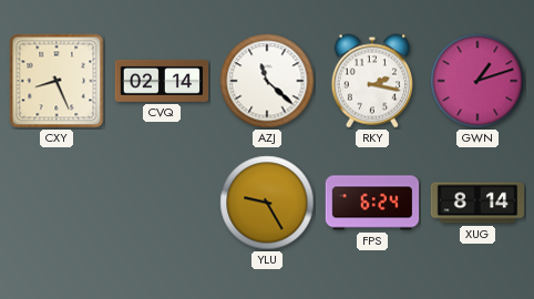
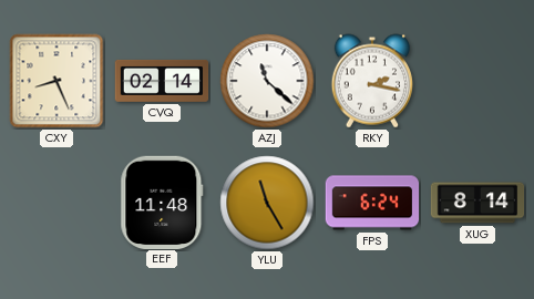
GWN: 1:12 -> none
EEF: none -> 11:48
YLU: 9:25 -> 11:25
